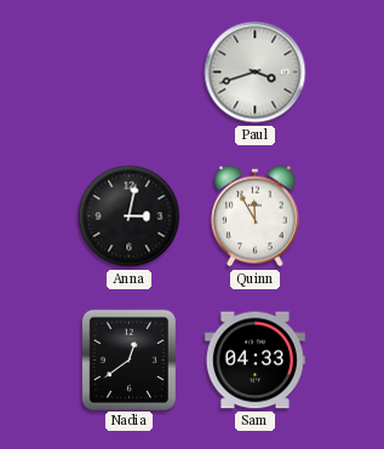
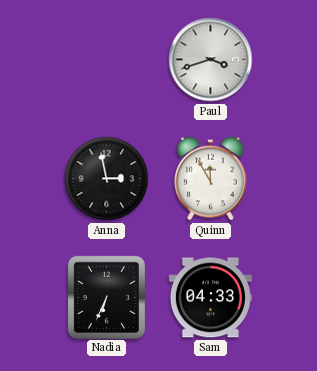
Anna: 3:02 -> 2:58
Nadia: 12:39 -> 6:34
